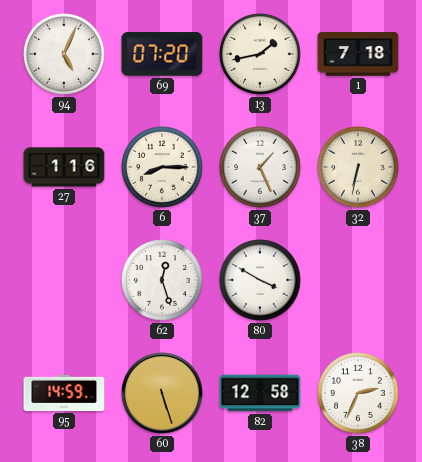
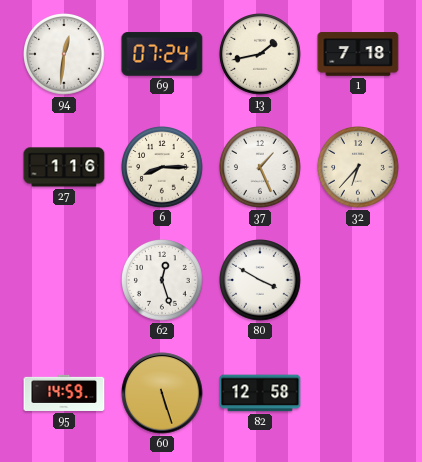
94: 5:04 -> 12:31
69: 07:20 -> 07:24
32: 6:32 -> 6:37
38: 2:34 -> none
